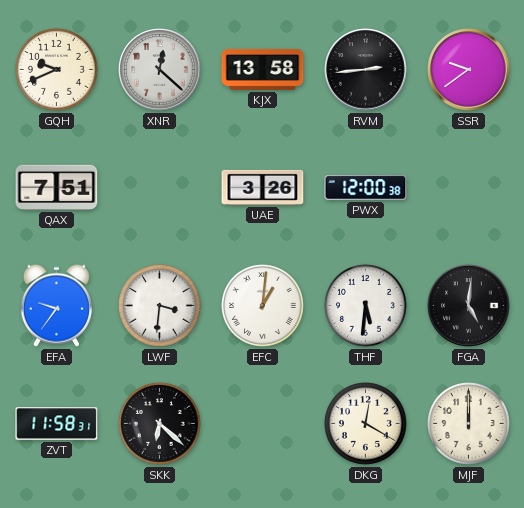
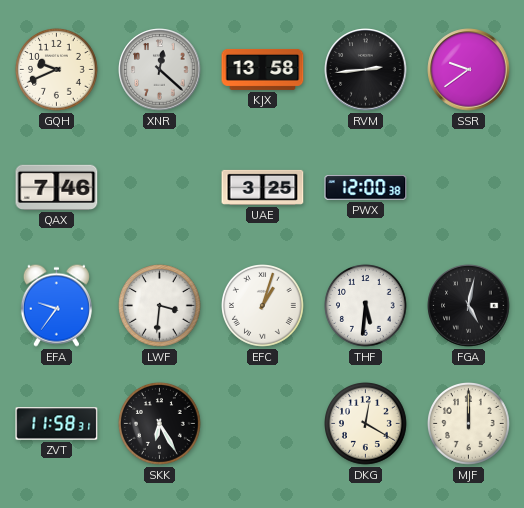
QAX: 7:51 -> 7:46
UAE: 3:26 -> 3:25
EFC: 1:01 -> 1:03
FGA: 5:01 -> 5:02
SKK: 6:22 -> 6:25
